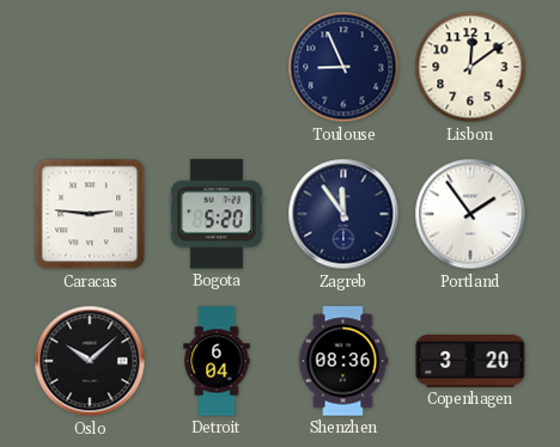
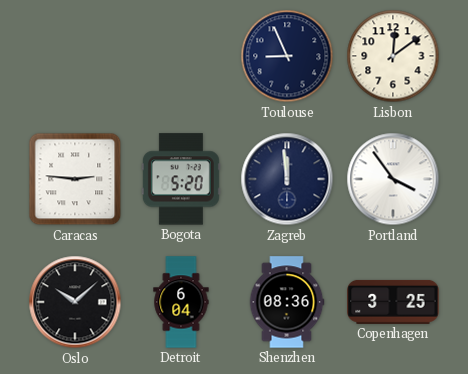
Zagreb: 11:54 -> 11:59
Portland: 1:54 -> 3:54
Copenhagen: 3:20 -> 3:25
